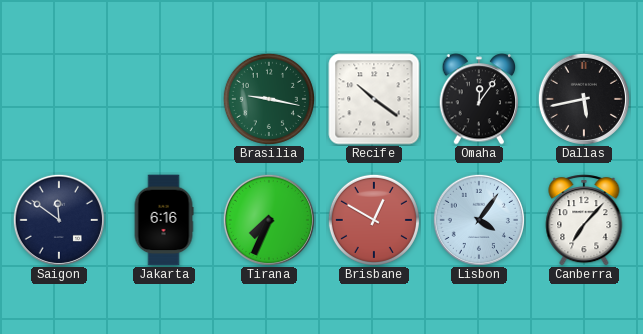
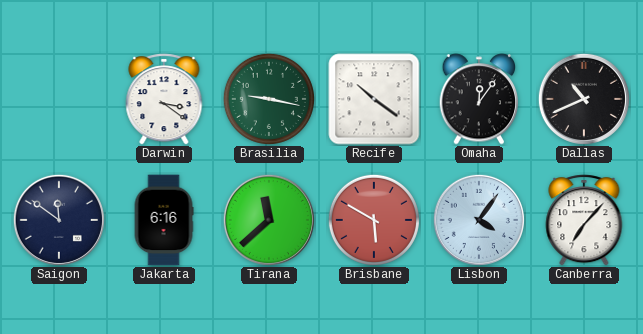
Darwin: none -> 3:21
Dallas: 5:43 -> 10:41
Tirana: 7:34 -> 11:38
Brisbane: 12:50 -> 5:50
